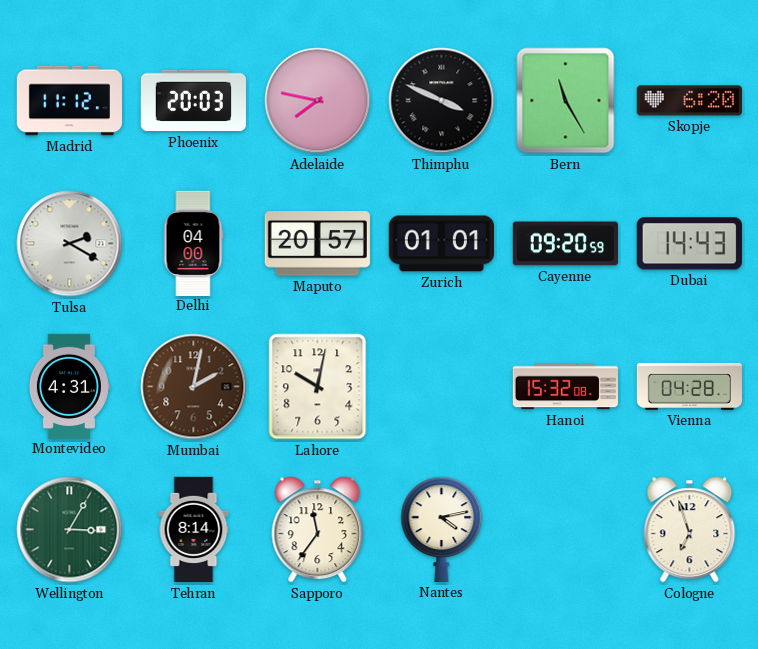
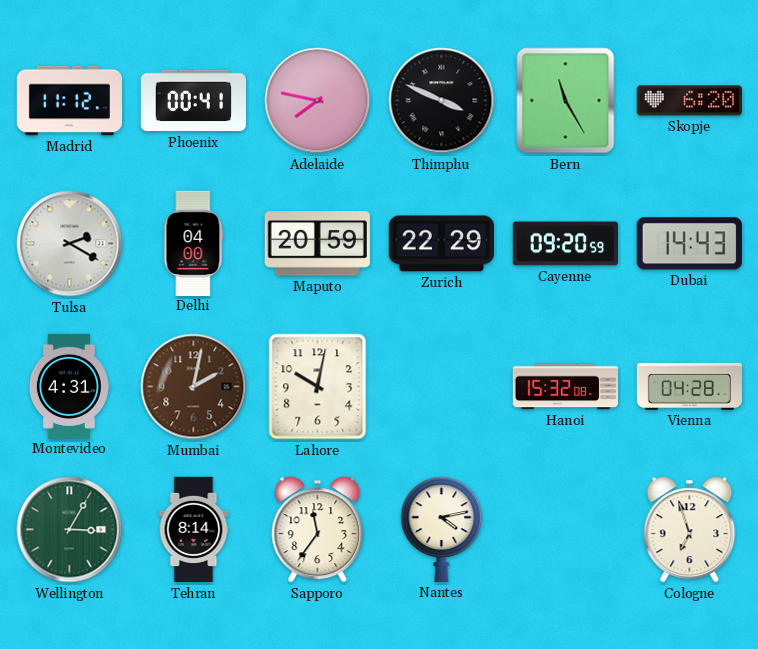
Phoenix: 20:03 -> 00:41
Maputo: 20:57 -> 20:59
Zurich: 01:01 -> 22:29
